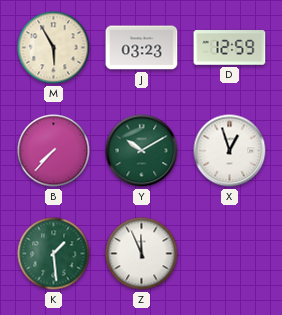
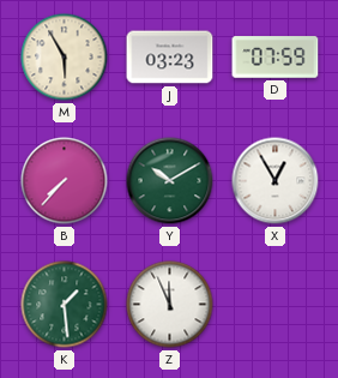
D: 12:59 -> 07:59
X: 12:57 -> 12:55
